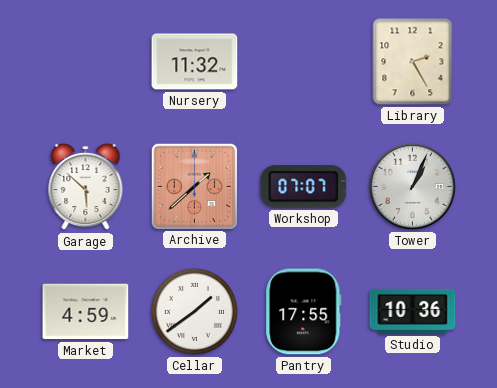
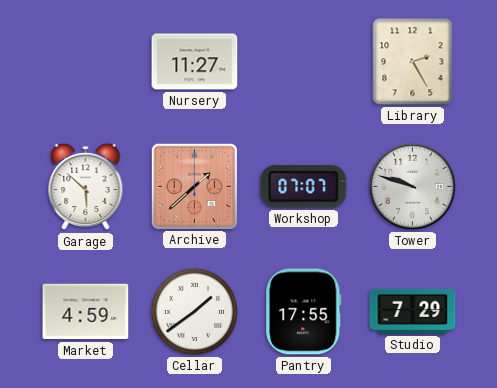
Nursery: 11:32 -> 11:27
Tower: 1:04 -> 9:48
Studio: 10:36 -> 7:29
